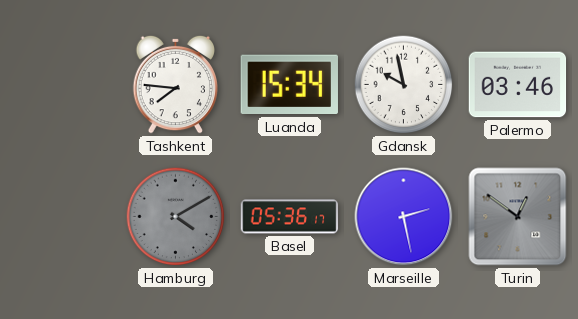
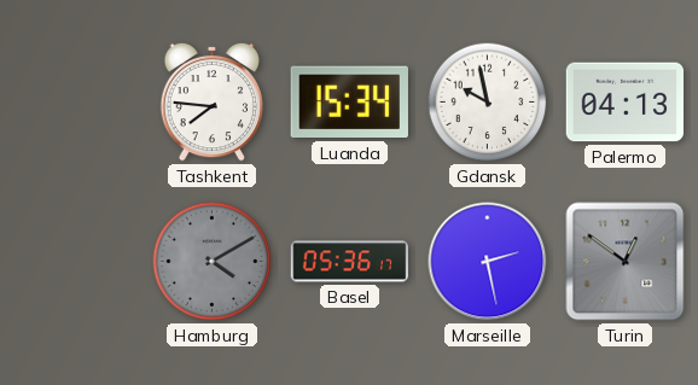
Palermo: 03:46 -> 04:13
